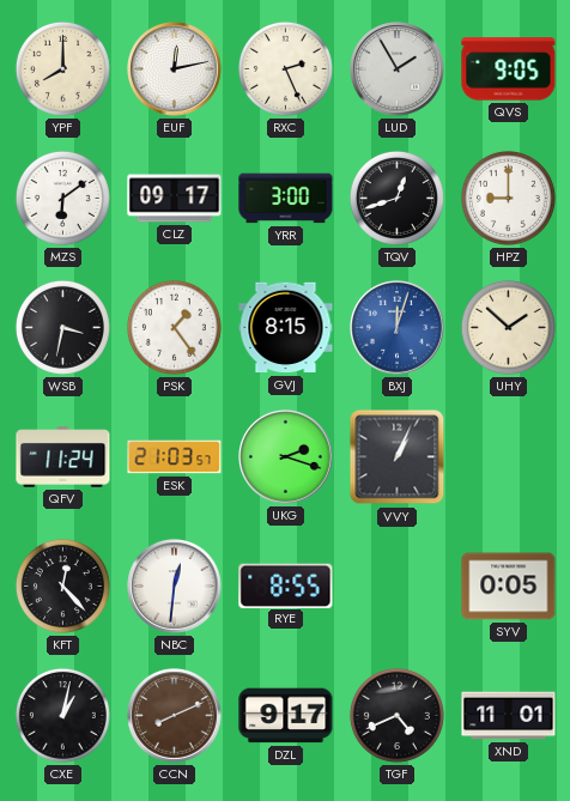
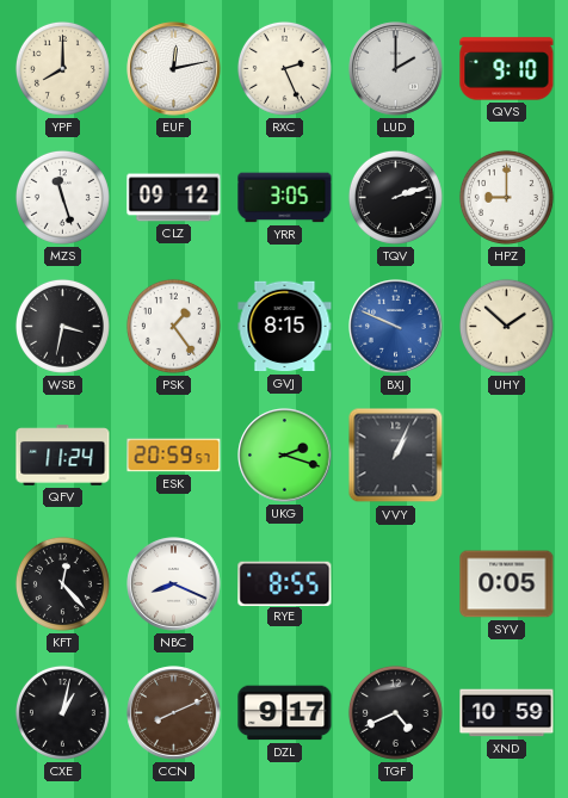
LUD: 1:55 -> 2:00
QVS: 9:05 -> 9:10
MZS: 6:09 -> 11:27
CLZ: 09:17 -> 09:12
YRR: 3:00 -> 3:05
TQV: 12:42 -> 2:12
BXJ: 12:03 -> 9:49
ESK: 21:03 -> 20:59
NBC: 12:31 -> 8:19
XND: 11:01 -> 10:59
